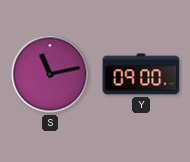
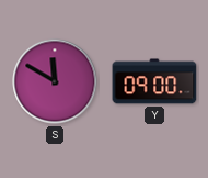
S: 11:13 -> 11:50
